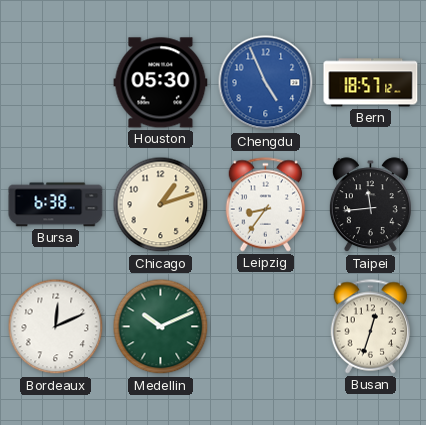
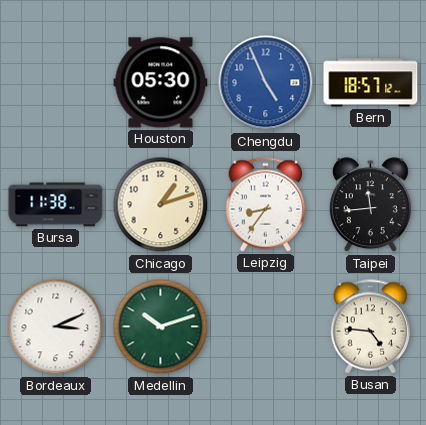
Bursa: 6:38 -> 11:38
Bordeaux: 12:11 -> 3:11
Medellin: 10:11 -> 10:12
Busan: 12:33 -> 4:46
